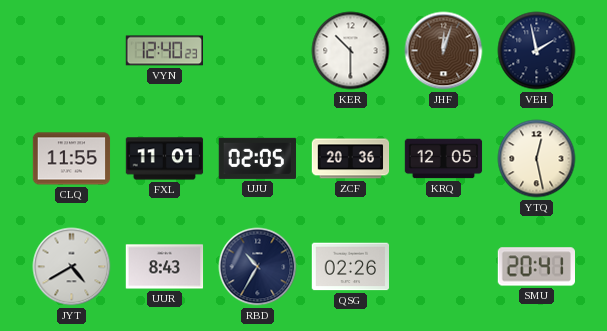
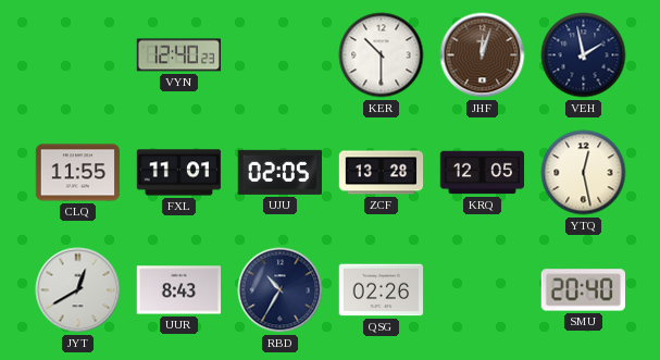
ZCF: 20:36 -> 13:28
JYT: 4:40 -> 12:40
SMU: 20:41 -> 20:40
